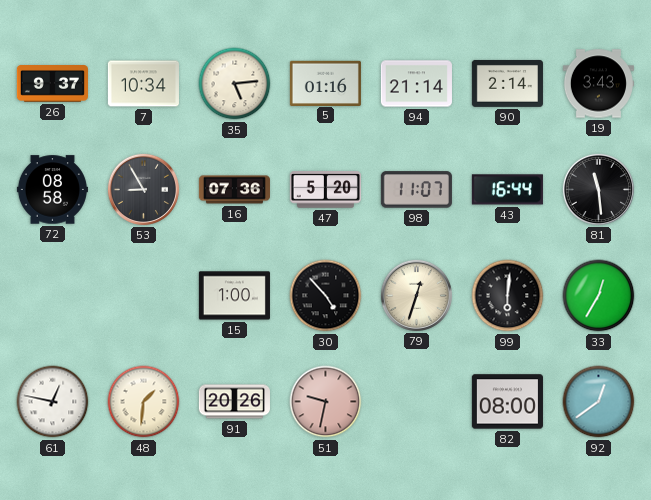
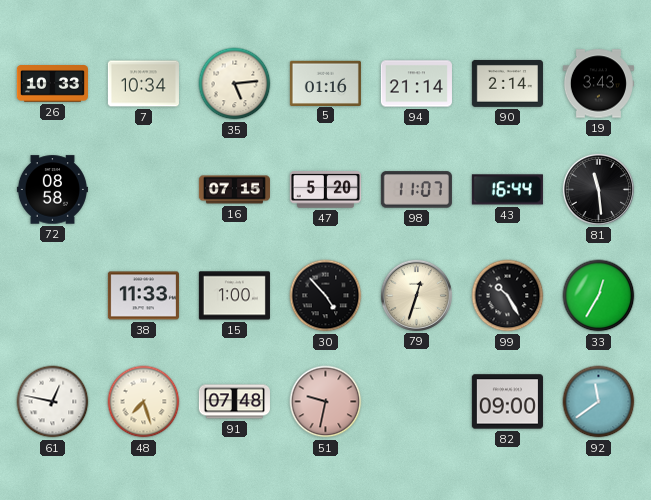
26: 9:37 -> 10:33
53: 8:55 -> none
16: 07:36 -> 07:15
38: none -> 11:33
99: 6:01 -> 10:25
48: 1:31 -> 7:27
91: 20:26 -> 07:48
82: 08:00 -> 09:00
92: 12:39 -> 11:39
